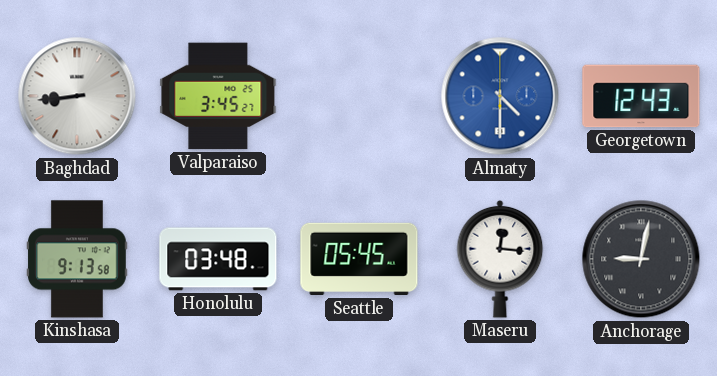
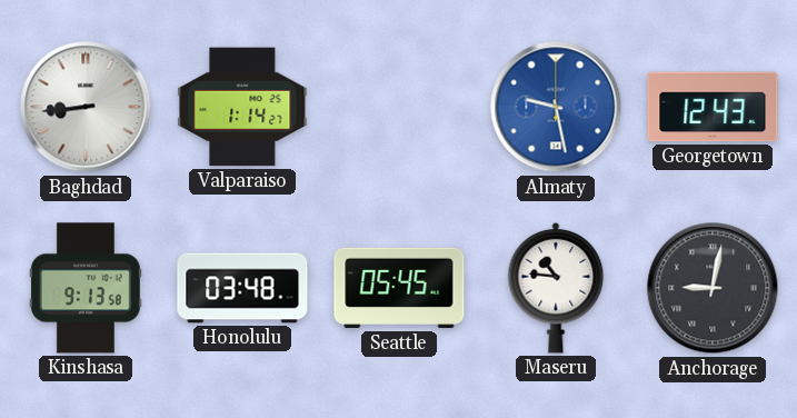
Valparaiso: 3:45 -> 1:14
Almaty: 4:30 -> 9:28
Maseru: 12:16 -> 10:46
